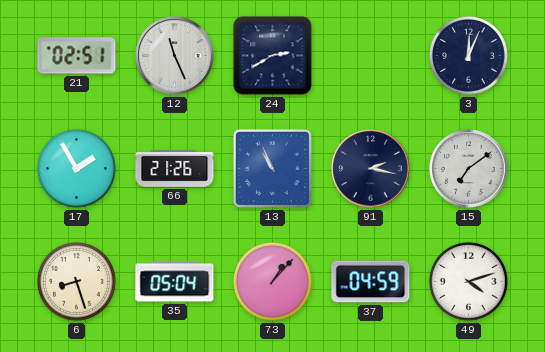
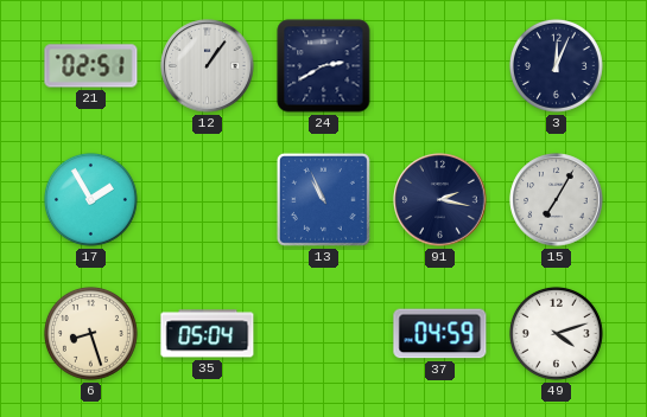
12: 11:26 -> 1:06
66: 21:26 -> none
15: 7:09 -> 7:05
73: 1:07 -> none
